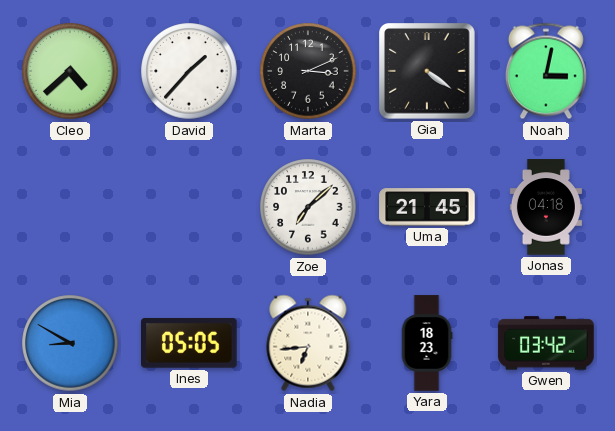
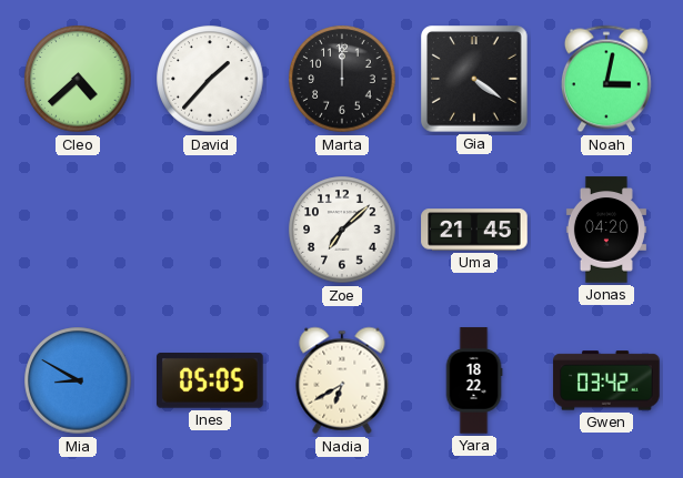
Marta: 3:11 -> 12:00
Jonas: 04:18 -> 04:20
Nadia: 6:44 -> 6:40
Yara: 18:23 -> 18:22
